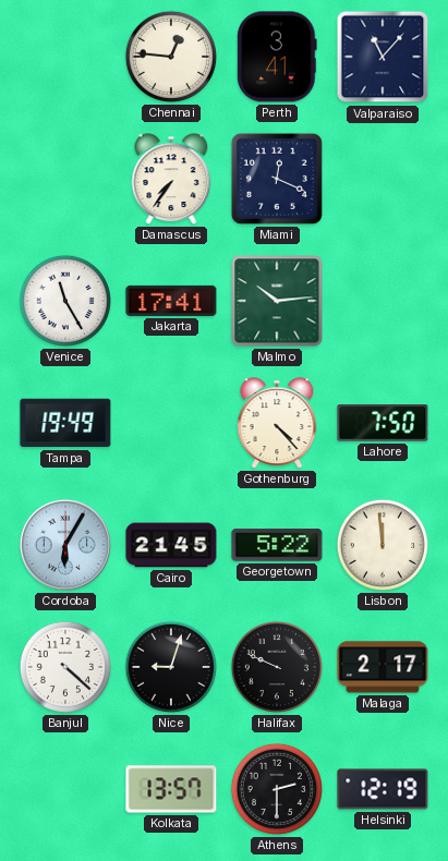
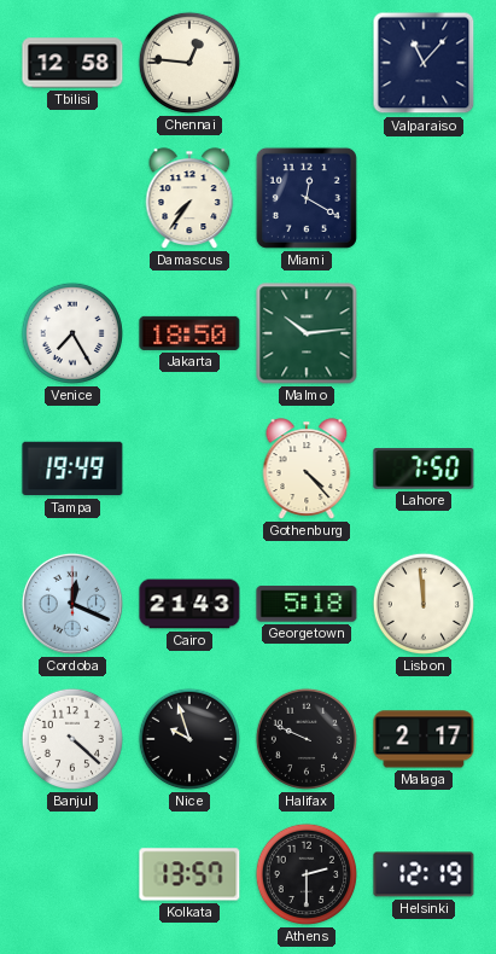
Tbilisi: none -> 12:58
Perth: 3:41 -> none
Miami: 12:19 -> 12:20
Venice: 11:25 -> 7:25
Jakarta: 17:41 -> 18:50
Cordoba: 6:05 -> 12:19
Cairo: 21:45 -> 21:43
Georgetown: 5:22 -> 5:18
Nice: 9:03 -> 9:57
